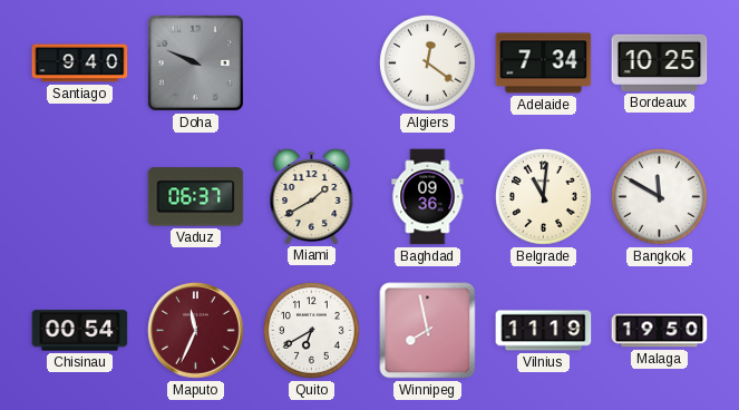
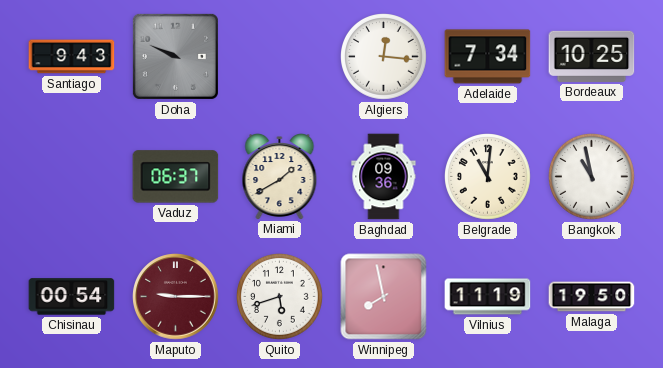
Santiago: 9:40 -> 9:43
Algiers: 12:21 -> 12:16
Bangkok: 11:50 -> 10:58
Maputo: 11:34 -> 9:15
Quito: 6:40 -> 5:42
